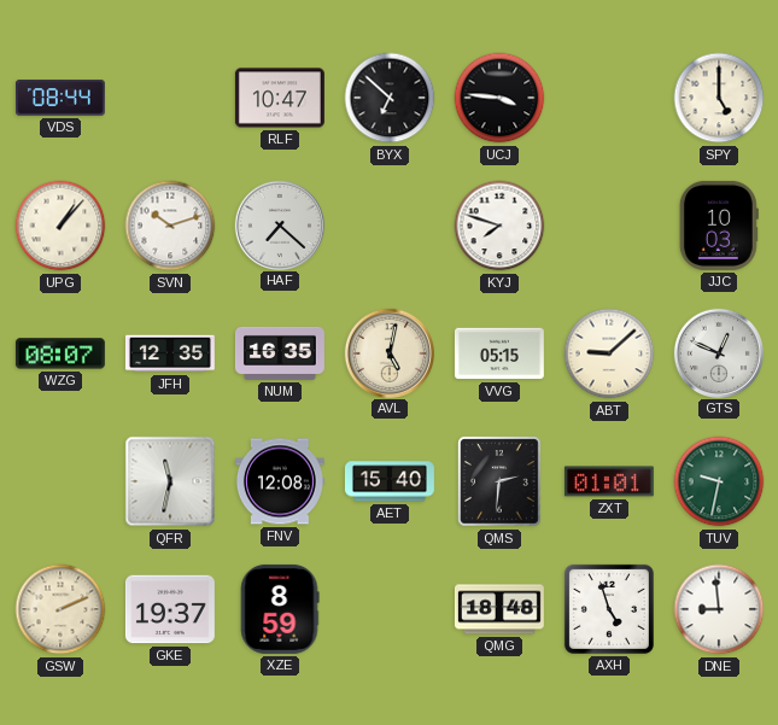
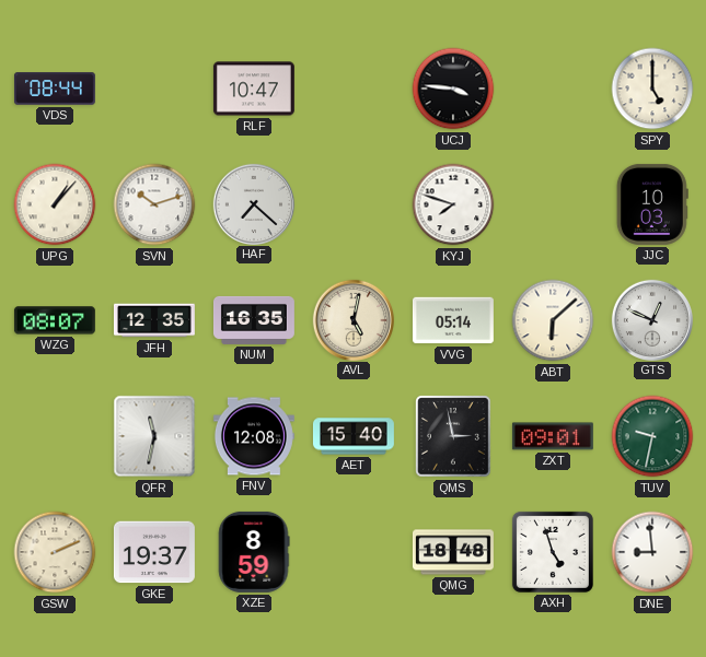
BYX: 6:52 -> none
VVG: 05:15 -> 05:14
ABT: 9:08 -> 6:08
QMS: 2:31 -> 2:58
ZXT: 01:01 -> 09:01
